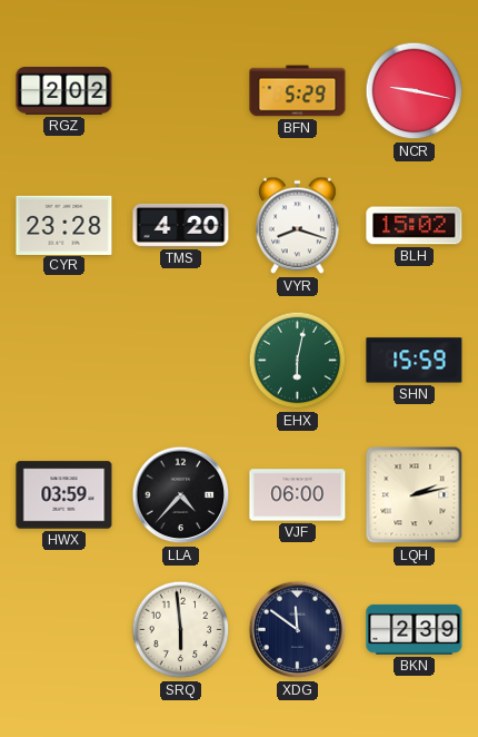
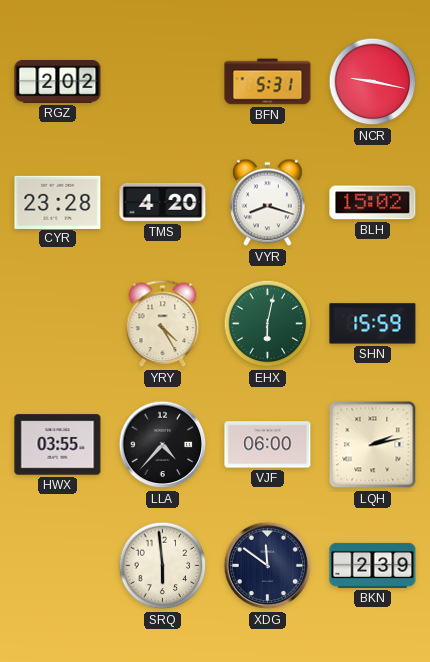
BFN: 5:29 -> 5:31
YRY: none -> 4:25
HWX: 03:59 -> 03:55
